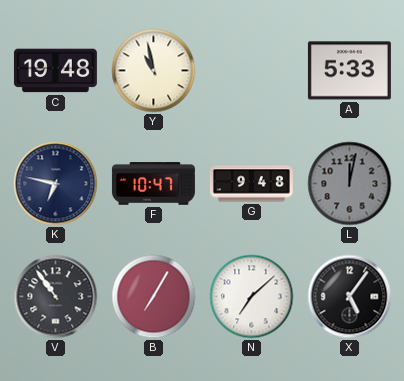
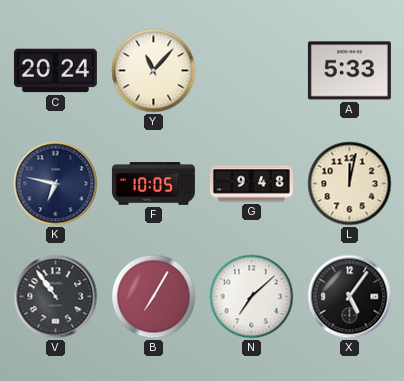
C: 19:48 -> 20:24
Y: 10:58 -> 11:07
F: 10:47 -> 10:05
L dial: grey -> cream
